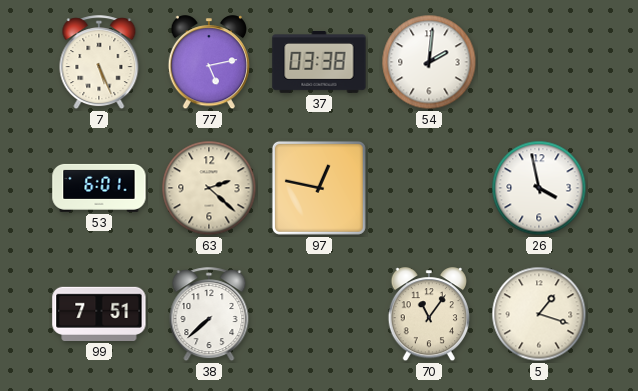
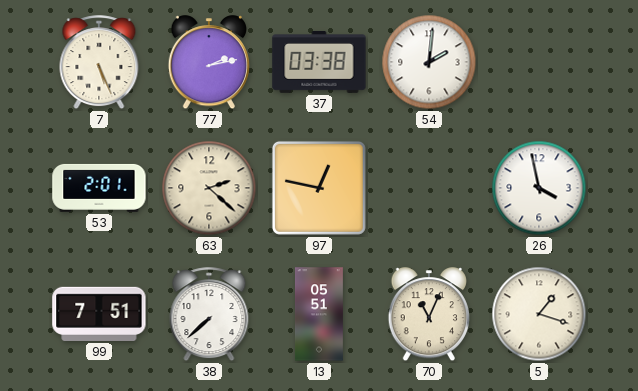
77: 5:13 -> 2:13
53: 6:01 -> 2:01
13: none -> 05:51
70: 11:06 -> 11:04
